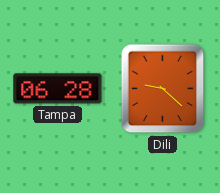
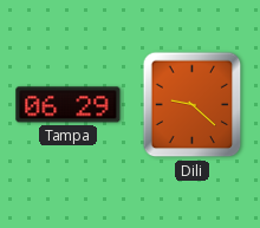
Tampa: 06:28 -> 06:29
